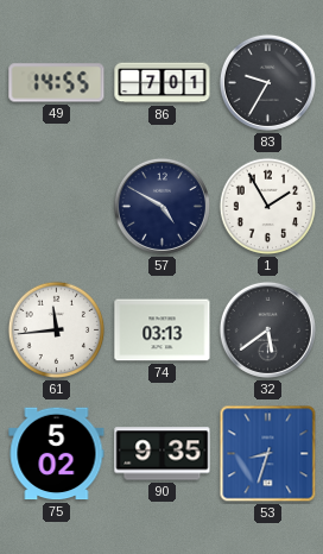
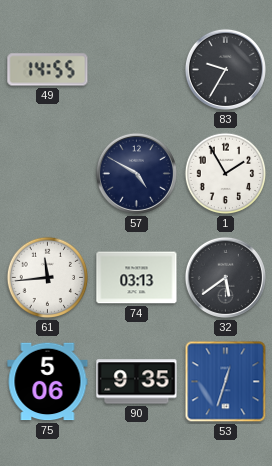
86: 7:01 -> none
75: 5:02 -> 5:06
53: 8:33 -> 12:33
